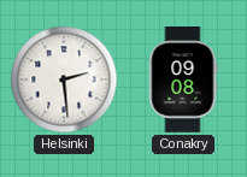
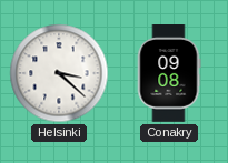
Helsinki: 2:29 -> 3:22
